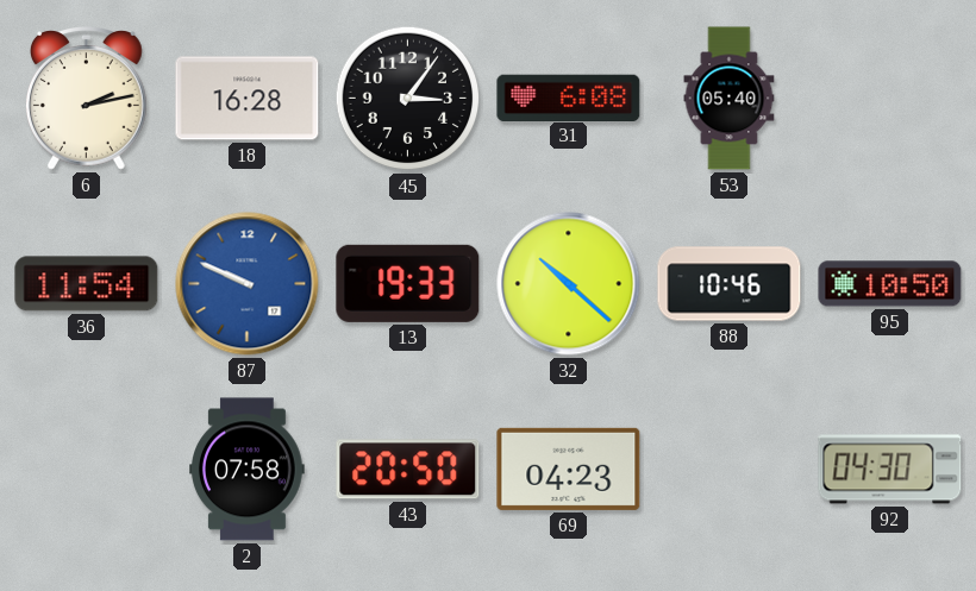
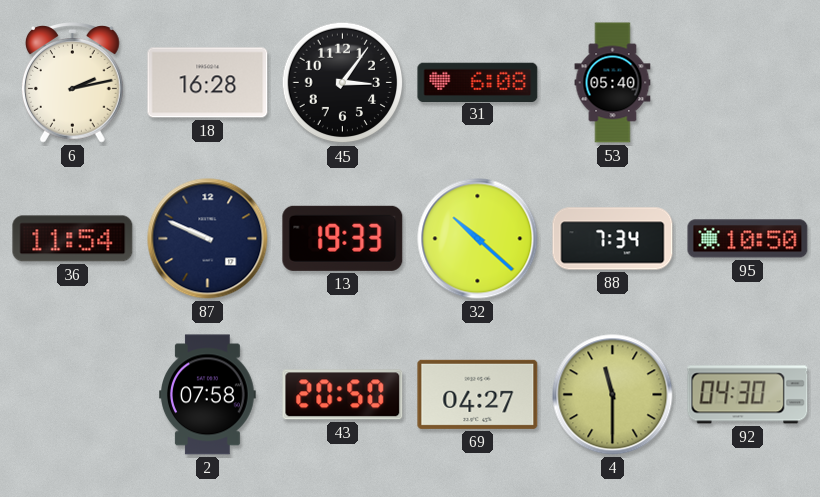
87 dial: blue -> navy
88: 10:46 -> 7:34
69: 04:23 -> 04:27
4: none -> 11:30
